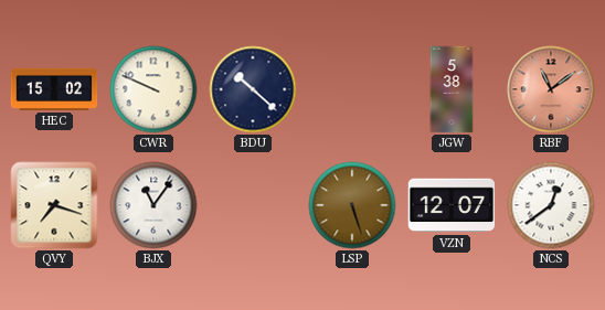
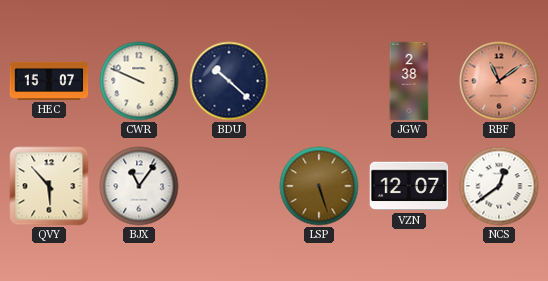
HEC: 15:02 -> 15:07
JGW: 5:38 -> 2:38
QVY: 7:18 -> 5:53
